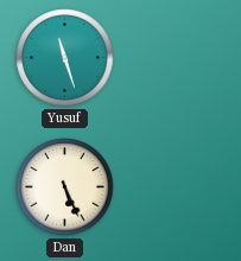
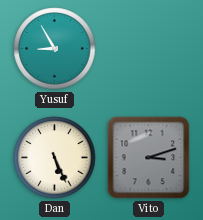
Yusuf: 11:27 -> 8:55
Vito: none -> 3:12
